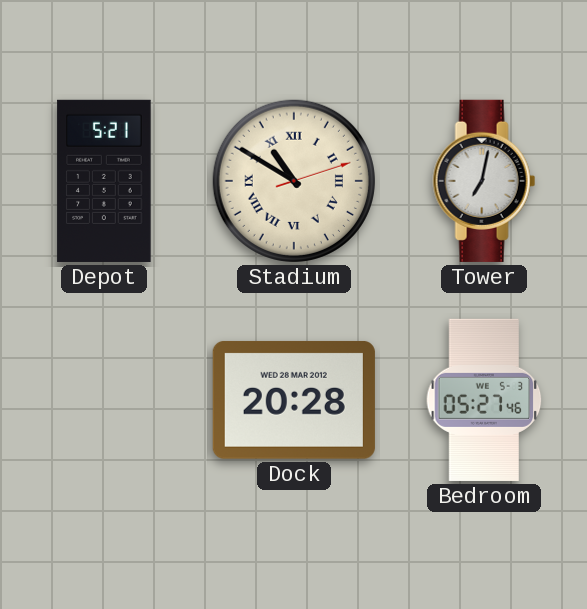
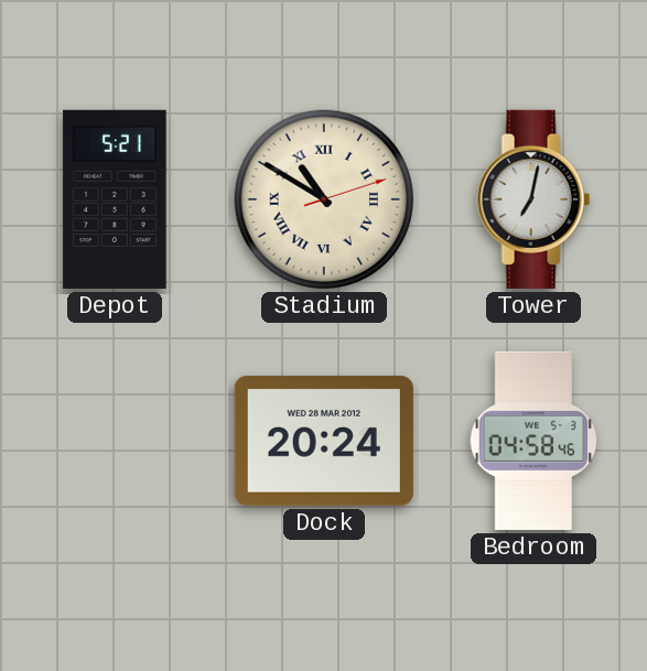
Dock: 20:28 -> 20:24
Bedroom: 05:27 -> 04:58
